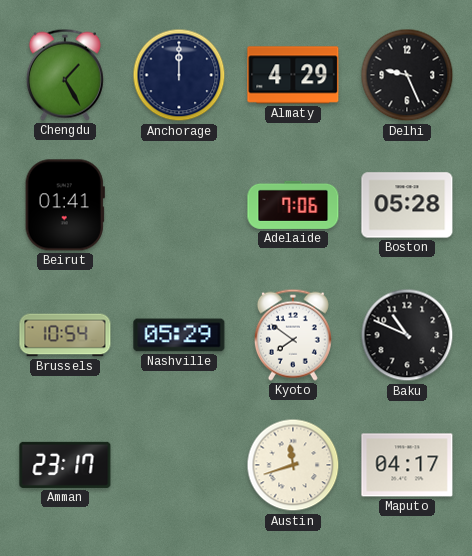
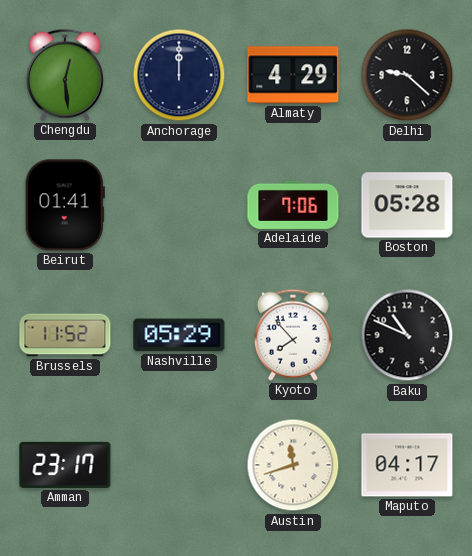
Chengdu: 1:25 -> 12:29
Delhi: 9:26 -> 9:22
Brussels: 10:54 -> 11:52
Kyoto: 7:51 -> 7:53
